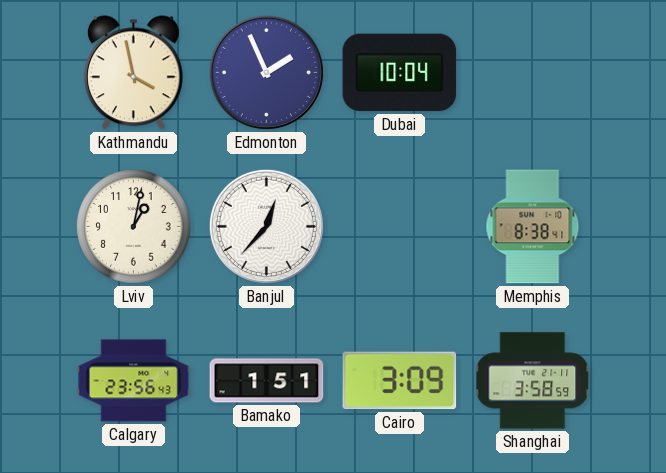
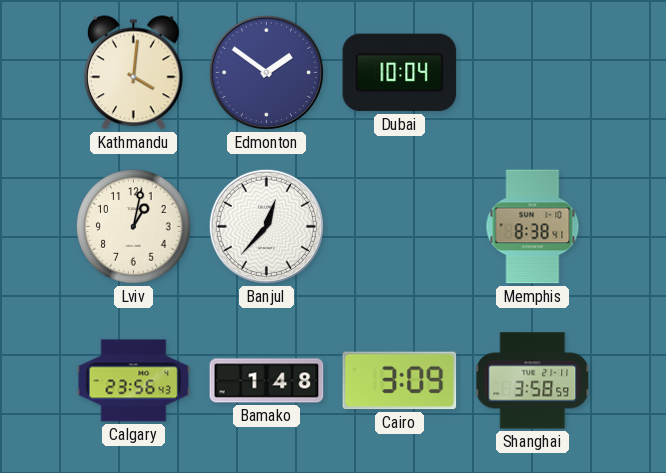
Kathmandu: 3:58 -> 4:01
Edmonton: 1:56 -> 1:51
Bamako: 1:51 -> 1:48
